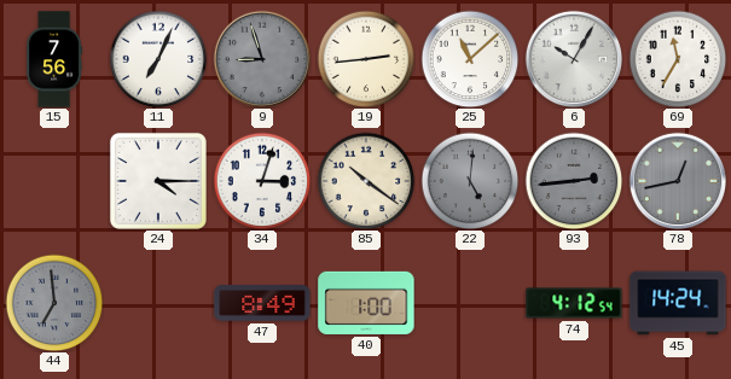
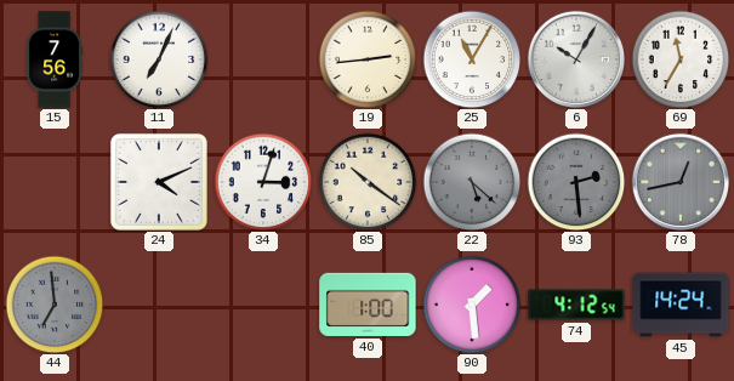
9: 8:57 -> none
25: 11:08 -> 11:05
24: 4:15 -> 4:11
22: 5:01 -> 5:22
93: 2:44 -> 2:29
47: 8:49 -> none
90: none -> 1:29
